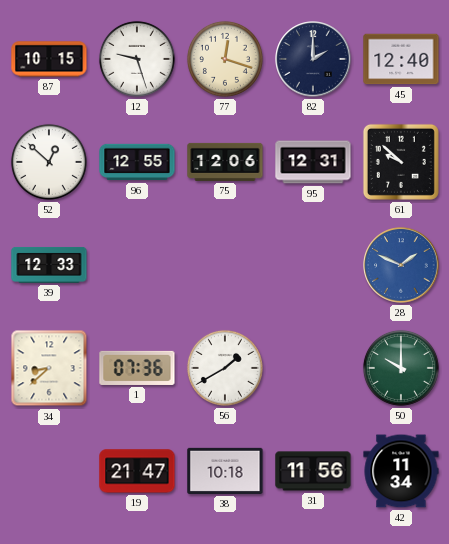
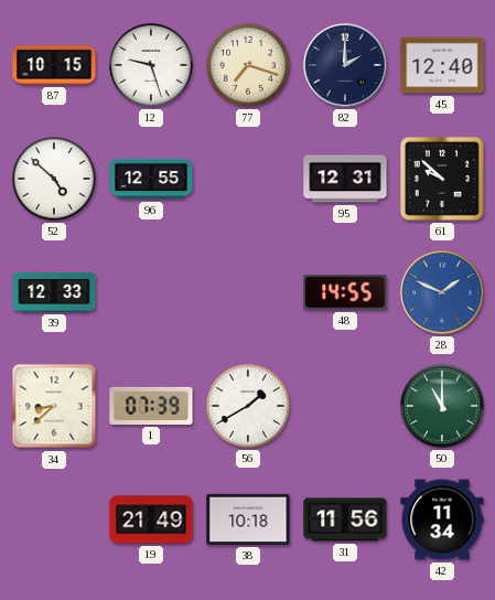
77: 12:18 -> 7:18
52: 12:52 -> 4:52
75: 12:06 -> none
48: none -> 14:55
1: 07:36 -> 07:39
50: 10:00 -> 11:00
19: 21:47 -> 21:49
